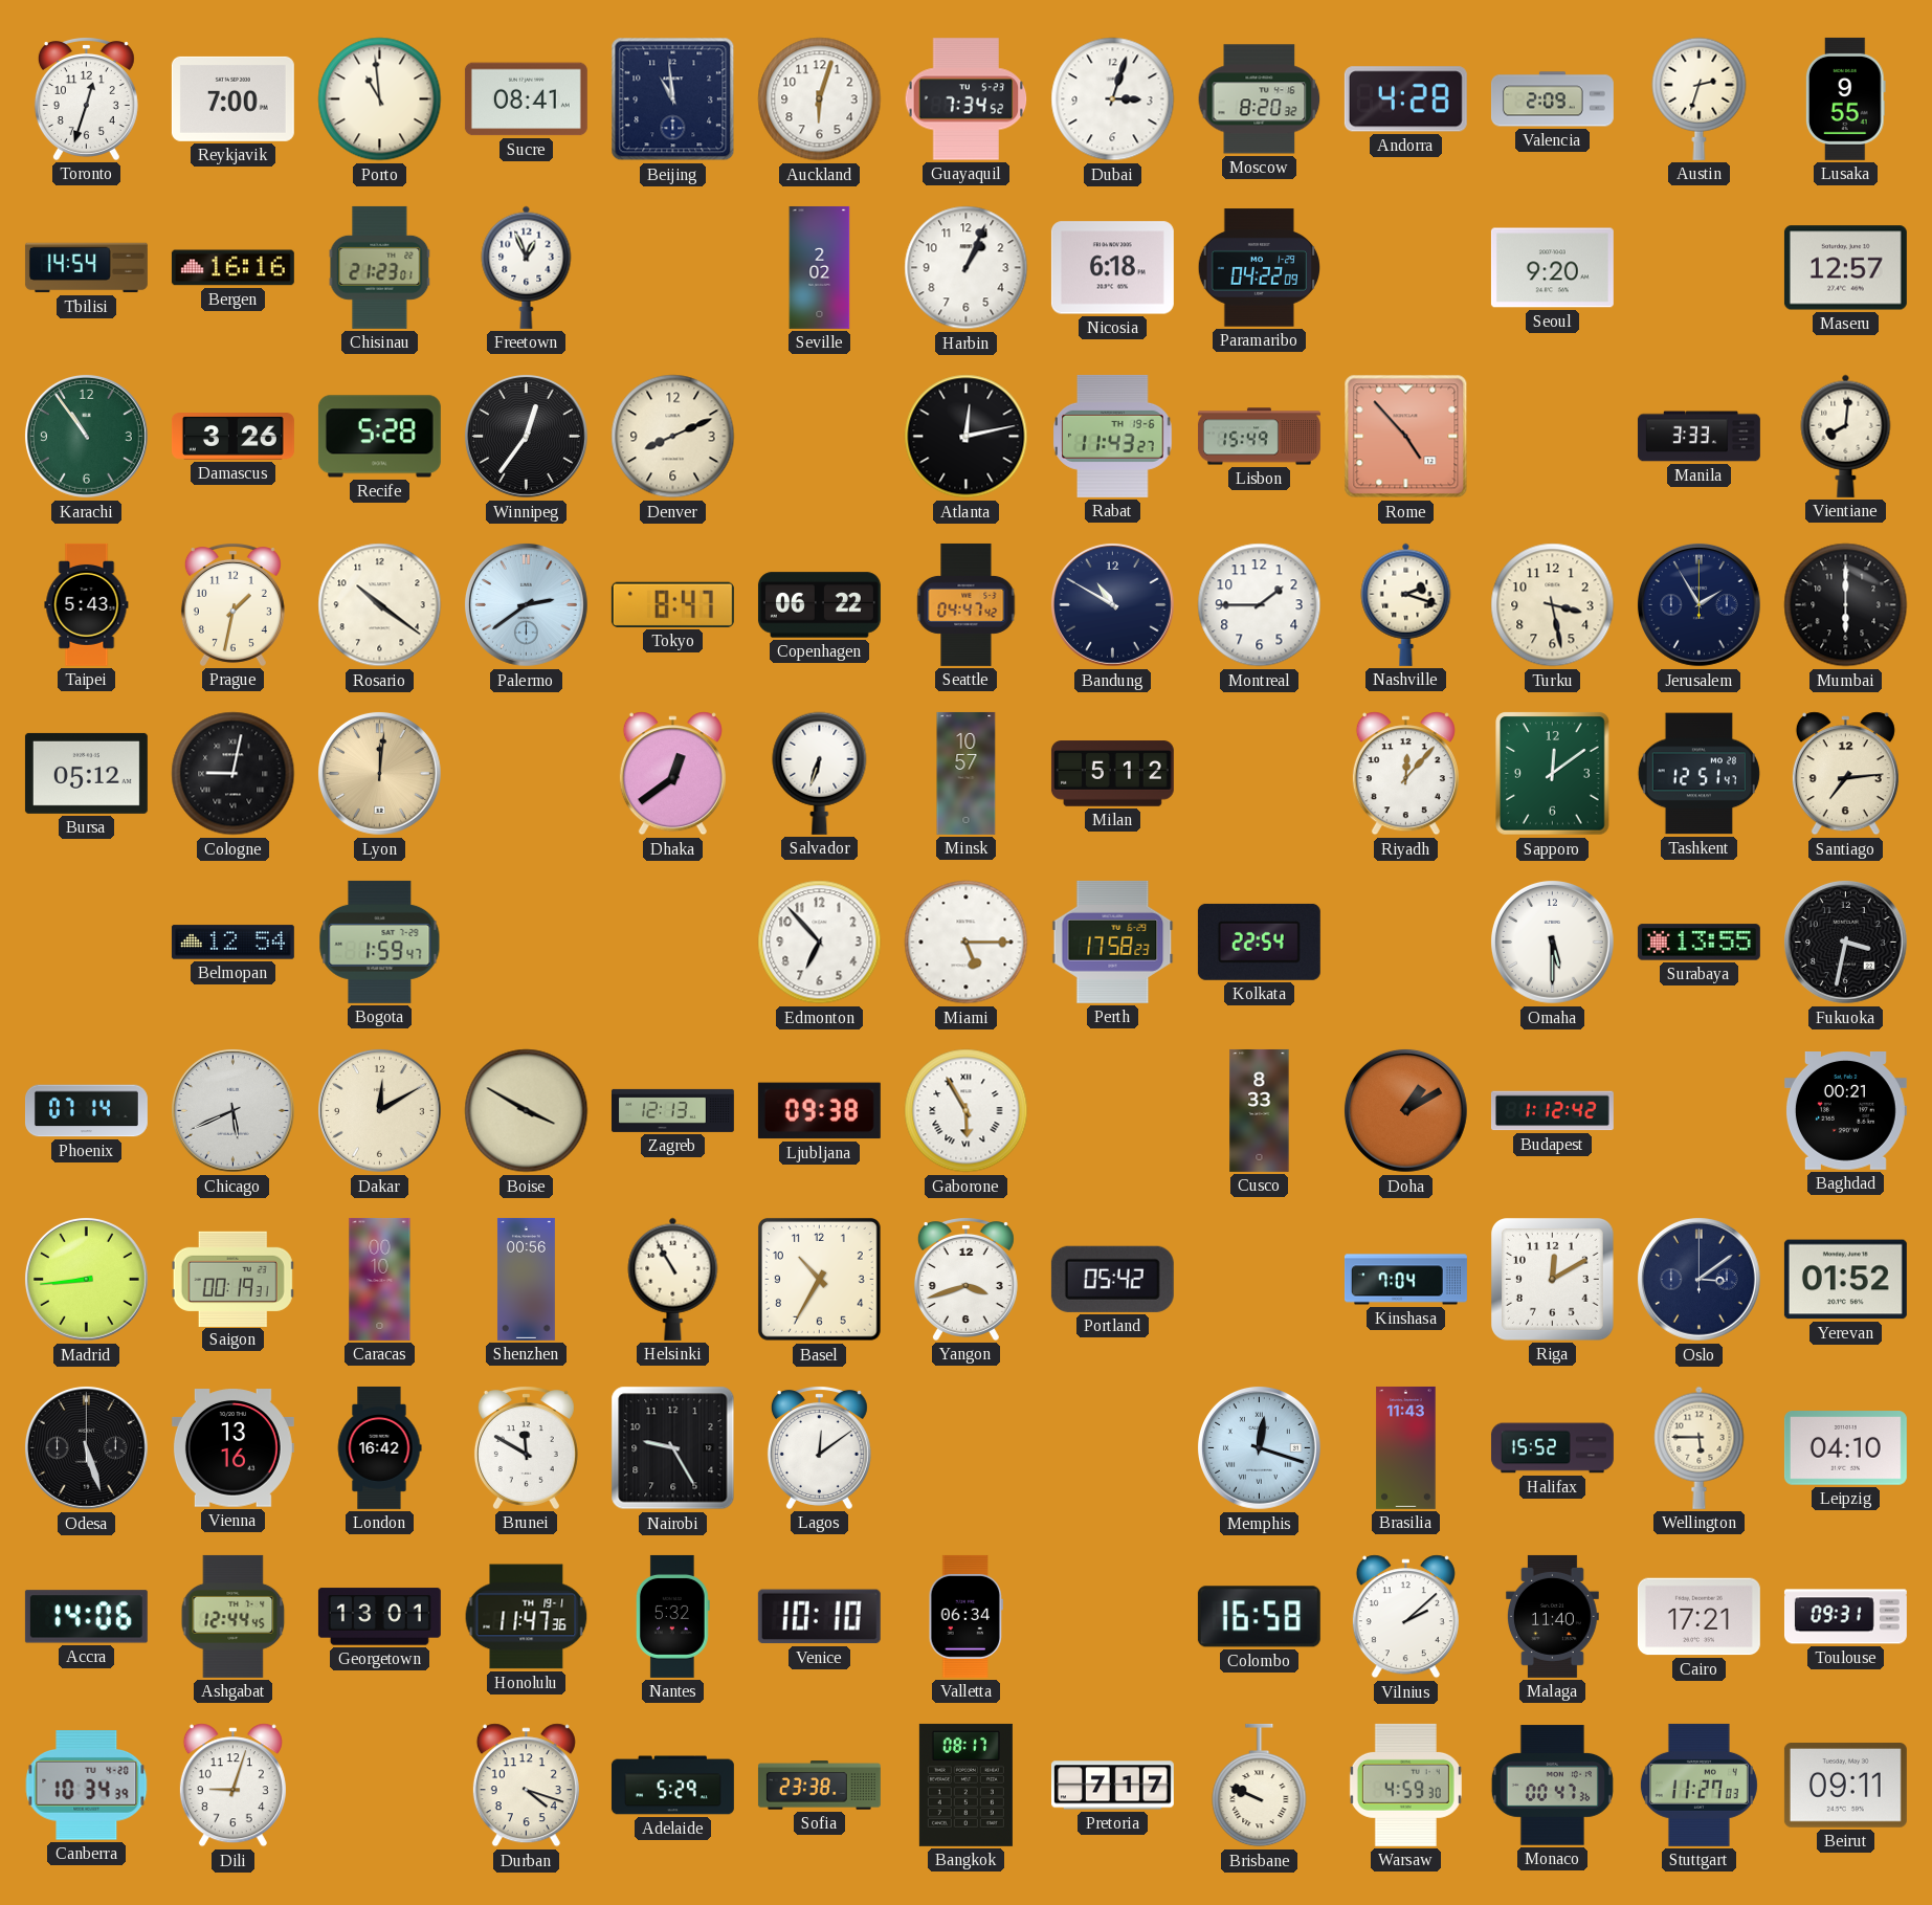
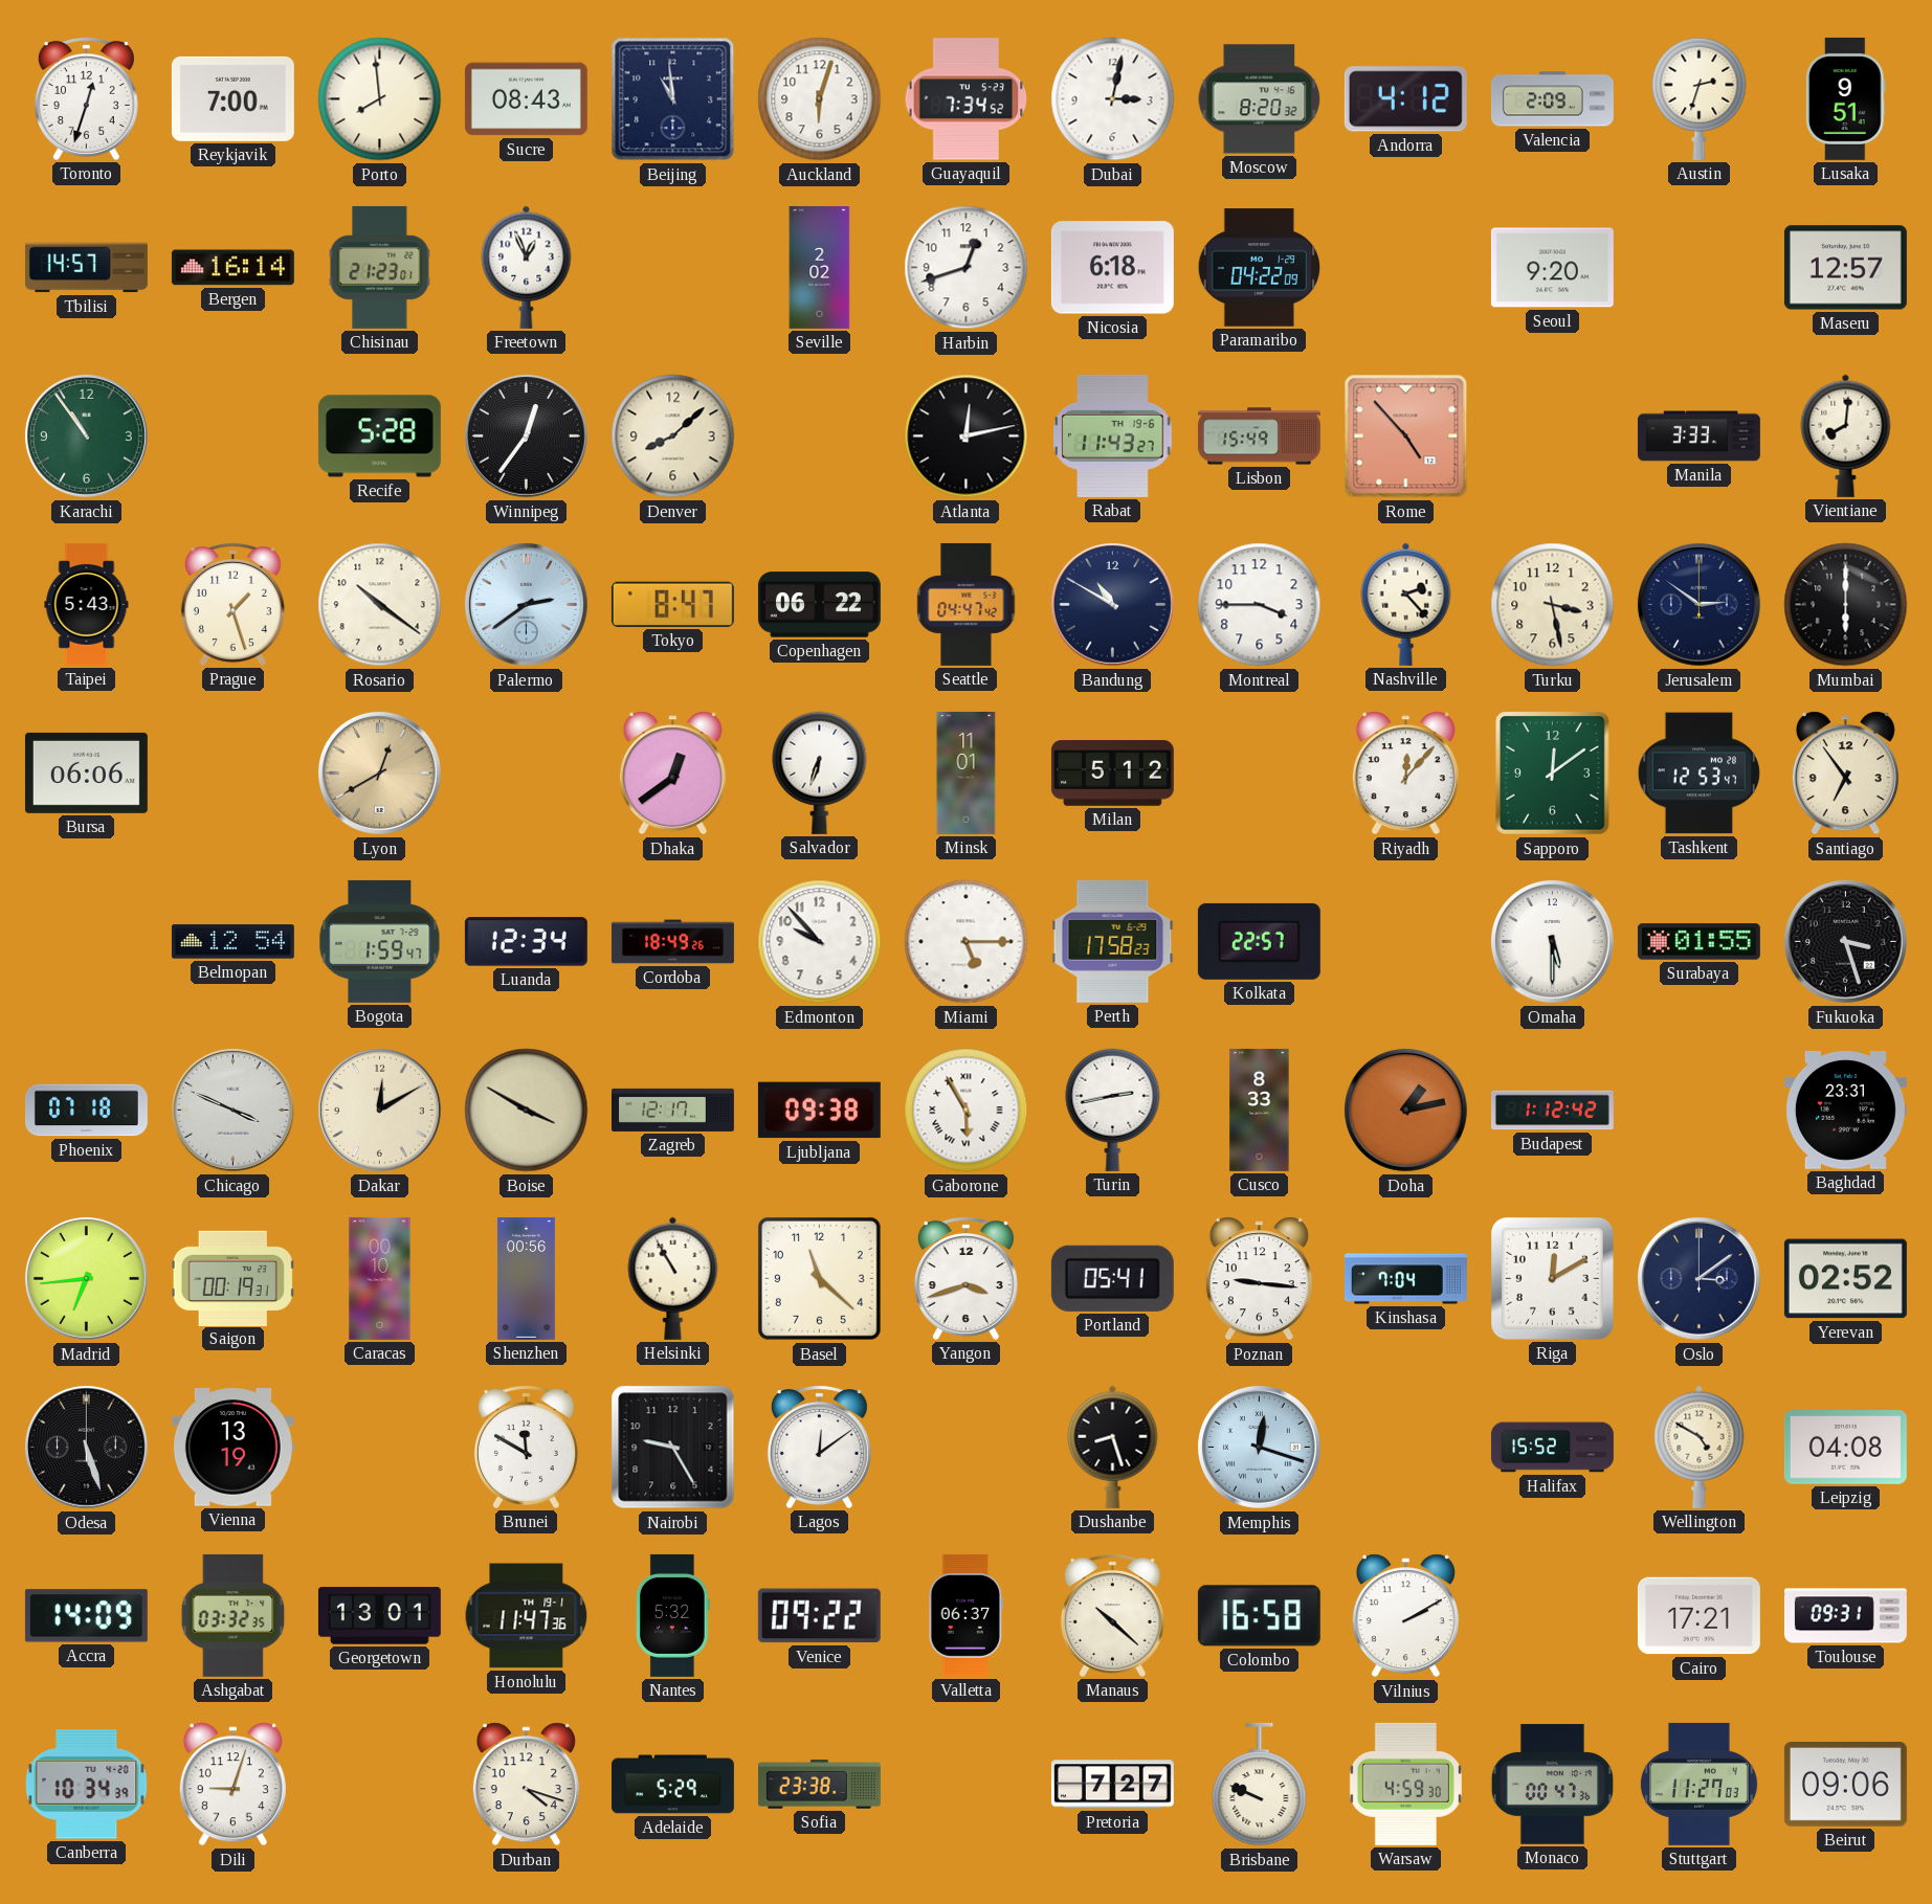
Porto: 10:59 -> 7:59
Sucre: 08:41 -> 08:43
Dubai: 3:03 -> 3:02
Andorra: 4:28 -> 4:12
Lusaka: 9:55 -> 9:51
Tbilisi: 14:54 -> 14:57
Bergen: 16:16 -> 16:14
Harbin: 1:04 -> 12:42
Damascus: 3:26 -> none
Denver: 8:11 -> 8:08
Prague: 1:32 -> 1:27
Montreal: 1:45 -> 3:45
Nashville: 2:18 -> 2:23
Jerusalem: 1:55 -> 2:51
Bursa: 05:12 -> 06:06
Cologne: 9:02 -> none
Lyon: 12:01 -> 12:40
Minsk: 10:57 -> 11:01
Tashkent: 12:51 -> 12:53
Santiago: 7:14 -> 6:54
Luanda: none -> 12:34
Cordoba: none -> 18:49
Edmonton: 6:53 -> 9:53
Kolkata: 22:54 -> 22:57
Surabaya: 13:55 -> 01:55
Fukuoka: 3:32 -> 3:27
Phoenix: 07:14 -> 07:18
Chicago: 5:41 -> 3:49
Zagreb: 12:13 -> 12:17
Turin: none -> 2:43
Doha: 1:10 -> 1:13
Baghdad: 00:21 -> 23:31
Madrid: 8:44 -> 6:44
Basel: 10:35 -> 11:22
Portland: 05:42 -> 05:41
Poznan: none -> 9:16
Yerevan: 01:52 -> 02:52
Vienna: 13:16 -> 13:19
London: 16:42 -> none
Dushanbe: none -> 8:27
Brasilia: 11:43 -> none
Wellington: 5:45 -> 4:50
Leipzig: 04:10 -> 04:08
Accra: 14:06 -> 14:09
Ashgabat: 12:44 -> 03:32
Venice: 10:10 -> 09:22
Valletta: 06:34 -> 06:37
Manaus: none -> 10:22
Vilnius: 2:08 -> 2:10
Malaga: 11:40 -> none
Bangkok: 08:17 -> none
Pretoria: 7:17 -> 7:27
Beirut: 09:11 -> 09:06
